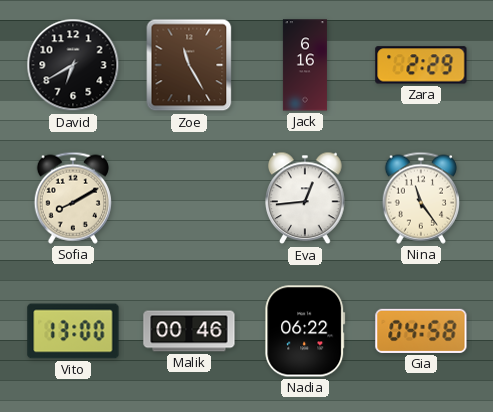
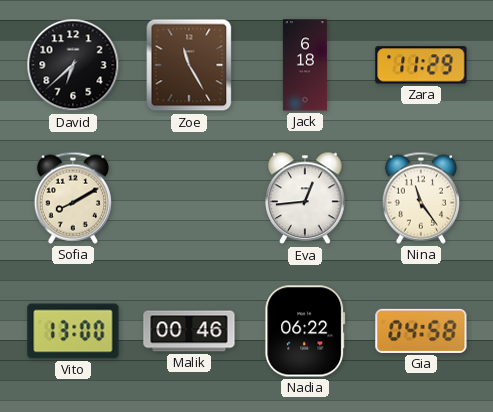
David: 6:40 -> 6:38
Jack: 6:16 -> 6:18
Zara: 2:29 -> 11:29
